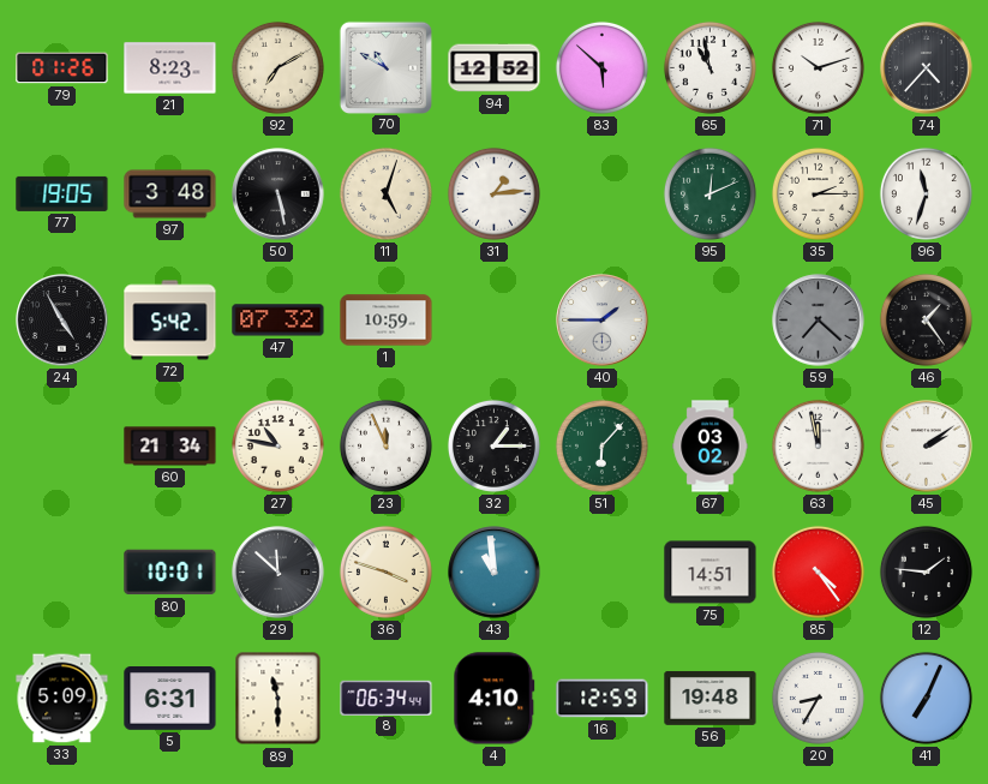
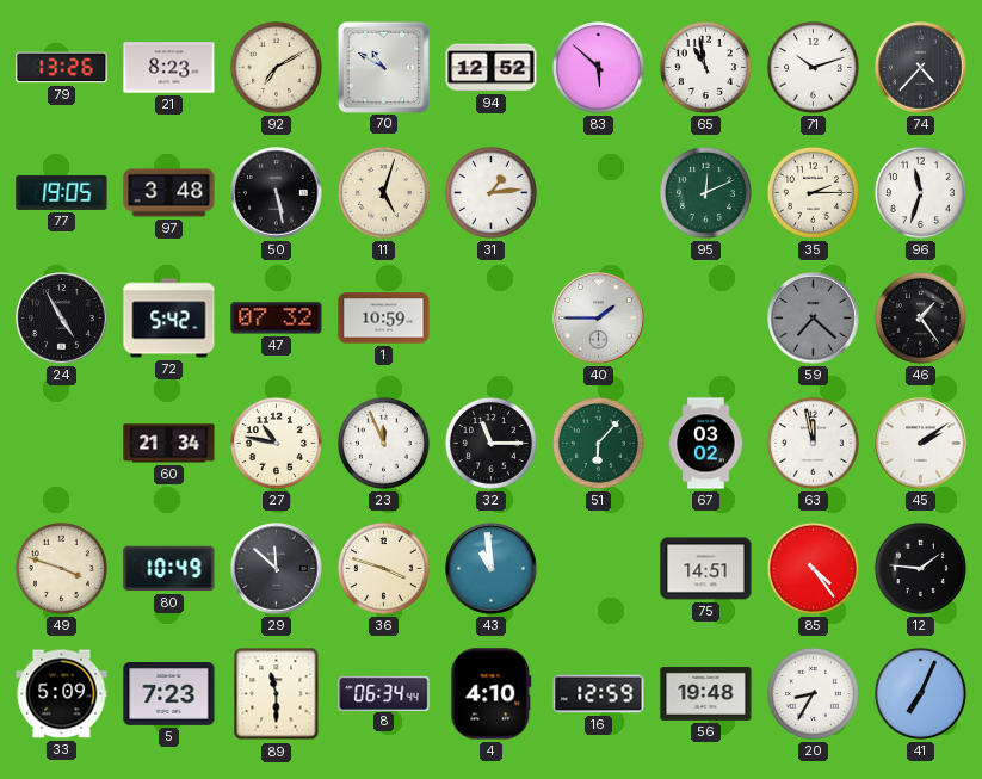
79: 01:26 -> 13:26
32: 1:15 -> 11:15
49: none -> 3:48
80: 10:01 -> 10:49
5: 6:31 -> 7:23
